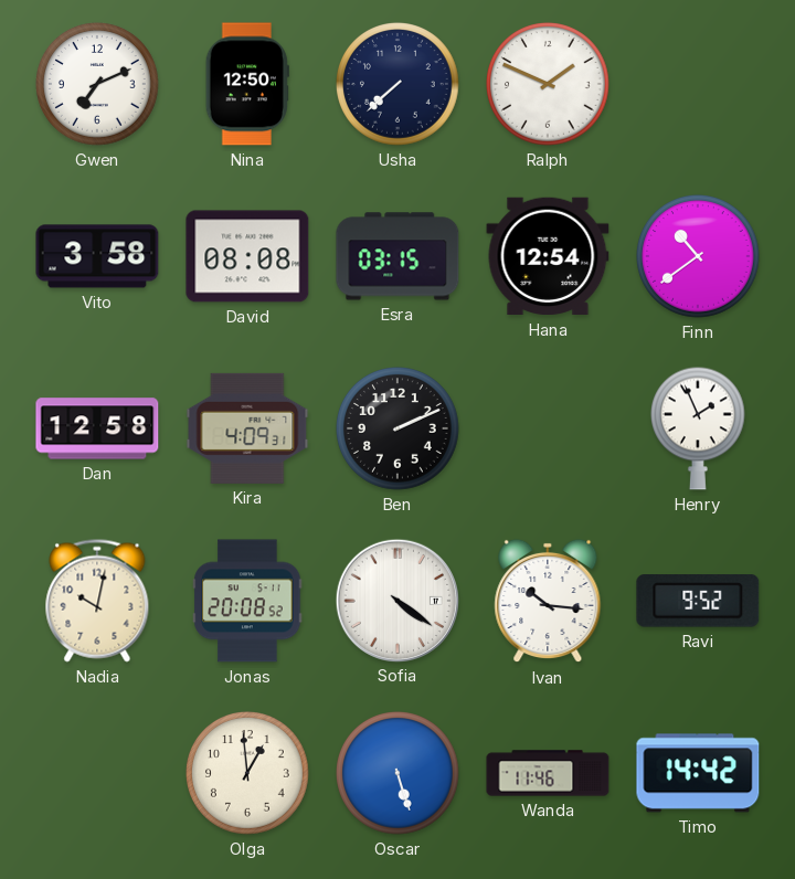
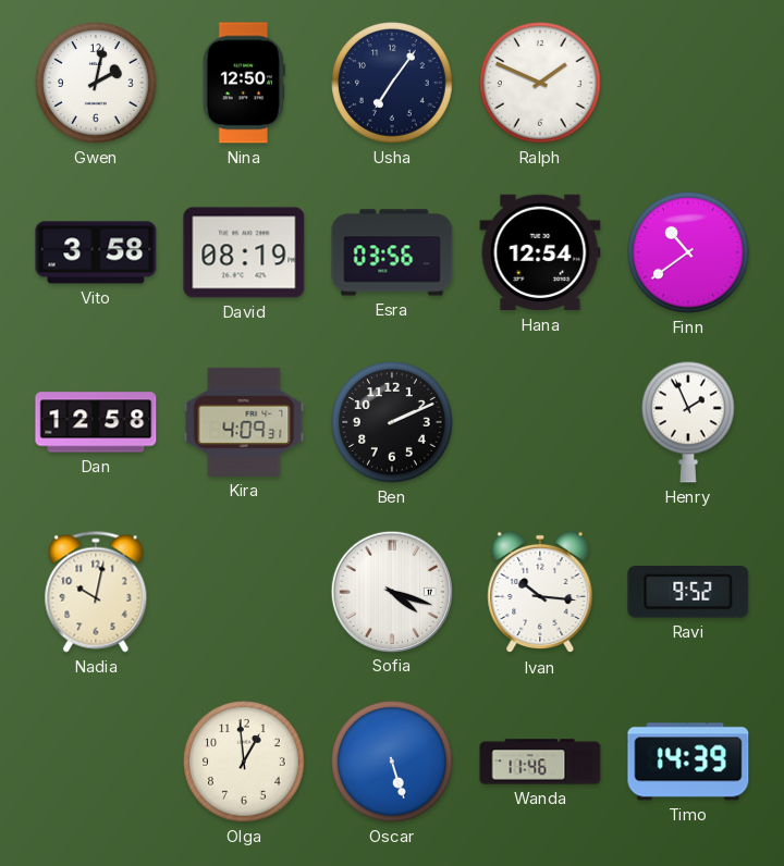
Gwen: 7:11 -> 2:02
Usha: 7:38 -> 7:06
David: 08:08 -> 08:19
Esra: 03:15 -> 03:56
Jonas: 20:08 -> none
Sofia: 4:21 -> 4:18
Timo: 14:42 -> 14:39
